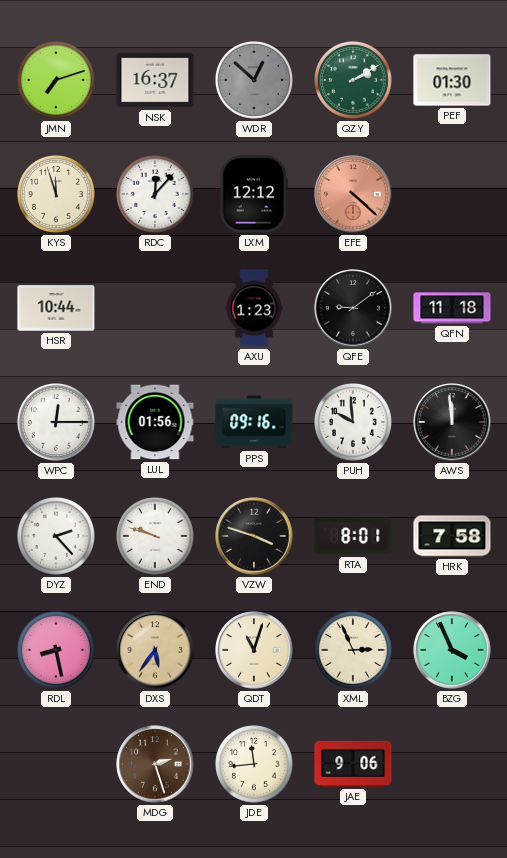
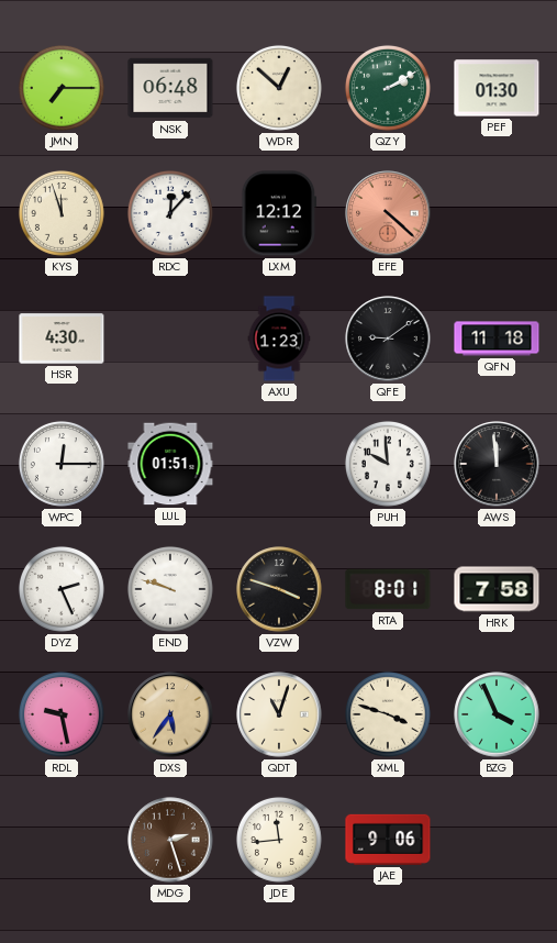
JMN: 7:12 -> 7:15
NSK: 16:37 -> 06:48
WDR dial: grey -> cream
HSR: 10:44 -> 4:30
LUL: 01:56 -> 01:51
PPS: 09:16 -> none
DYZ: 2:23 -> 2:26
RDL: 8:28 -> 9:28
XML: 2:56 -> 3:48
